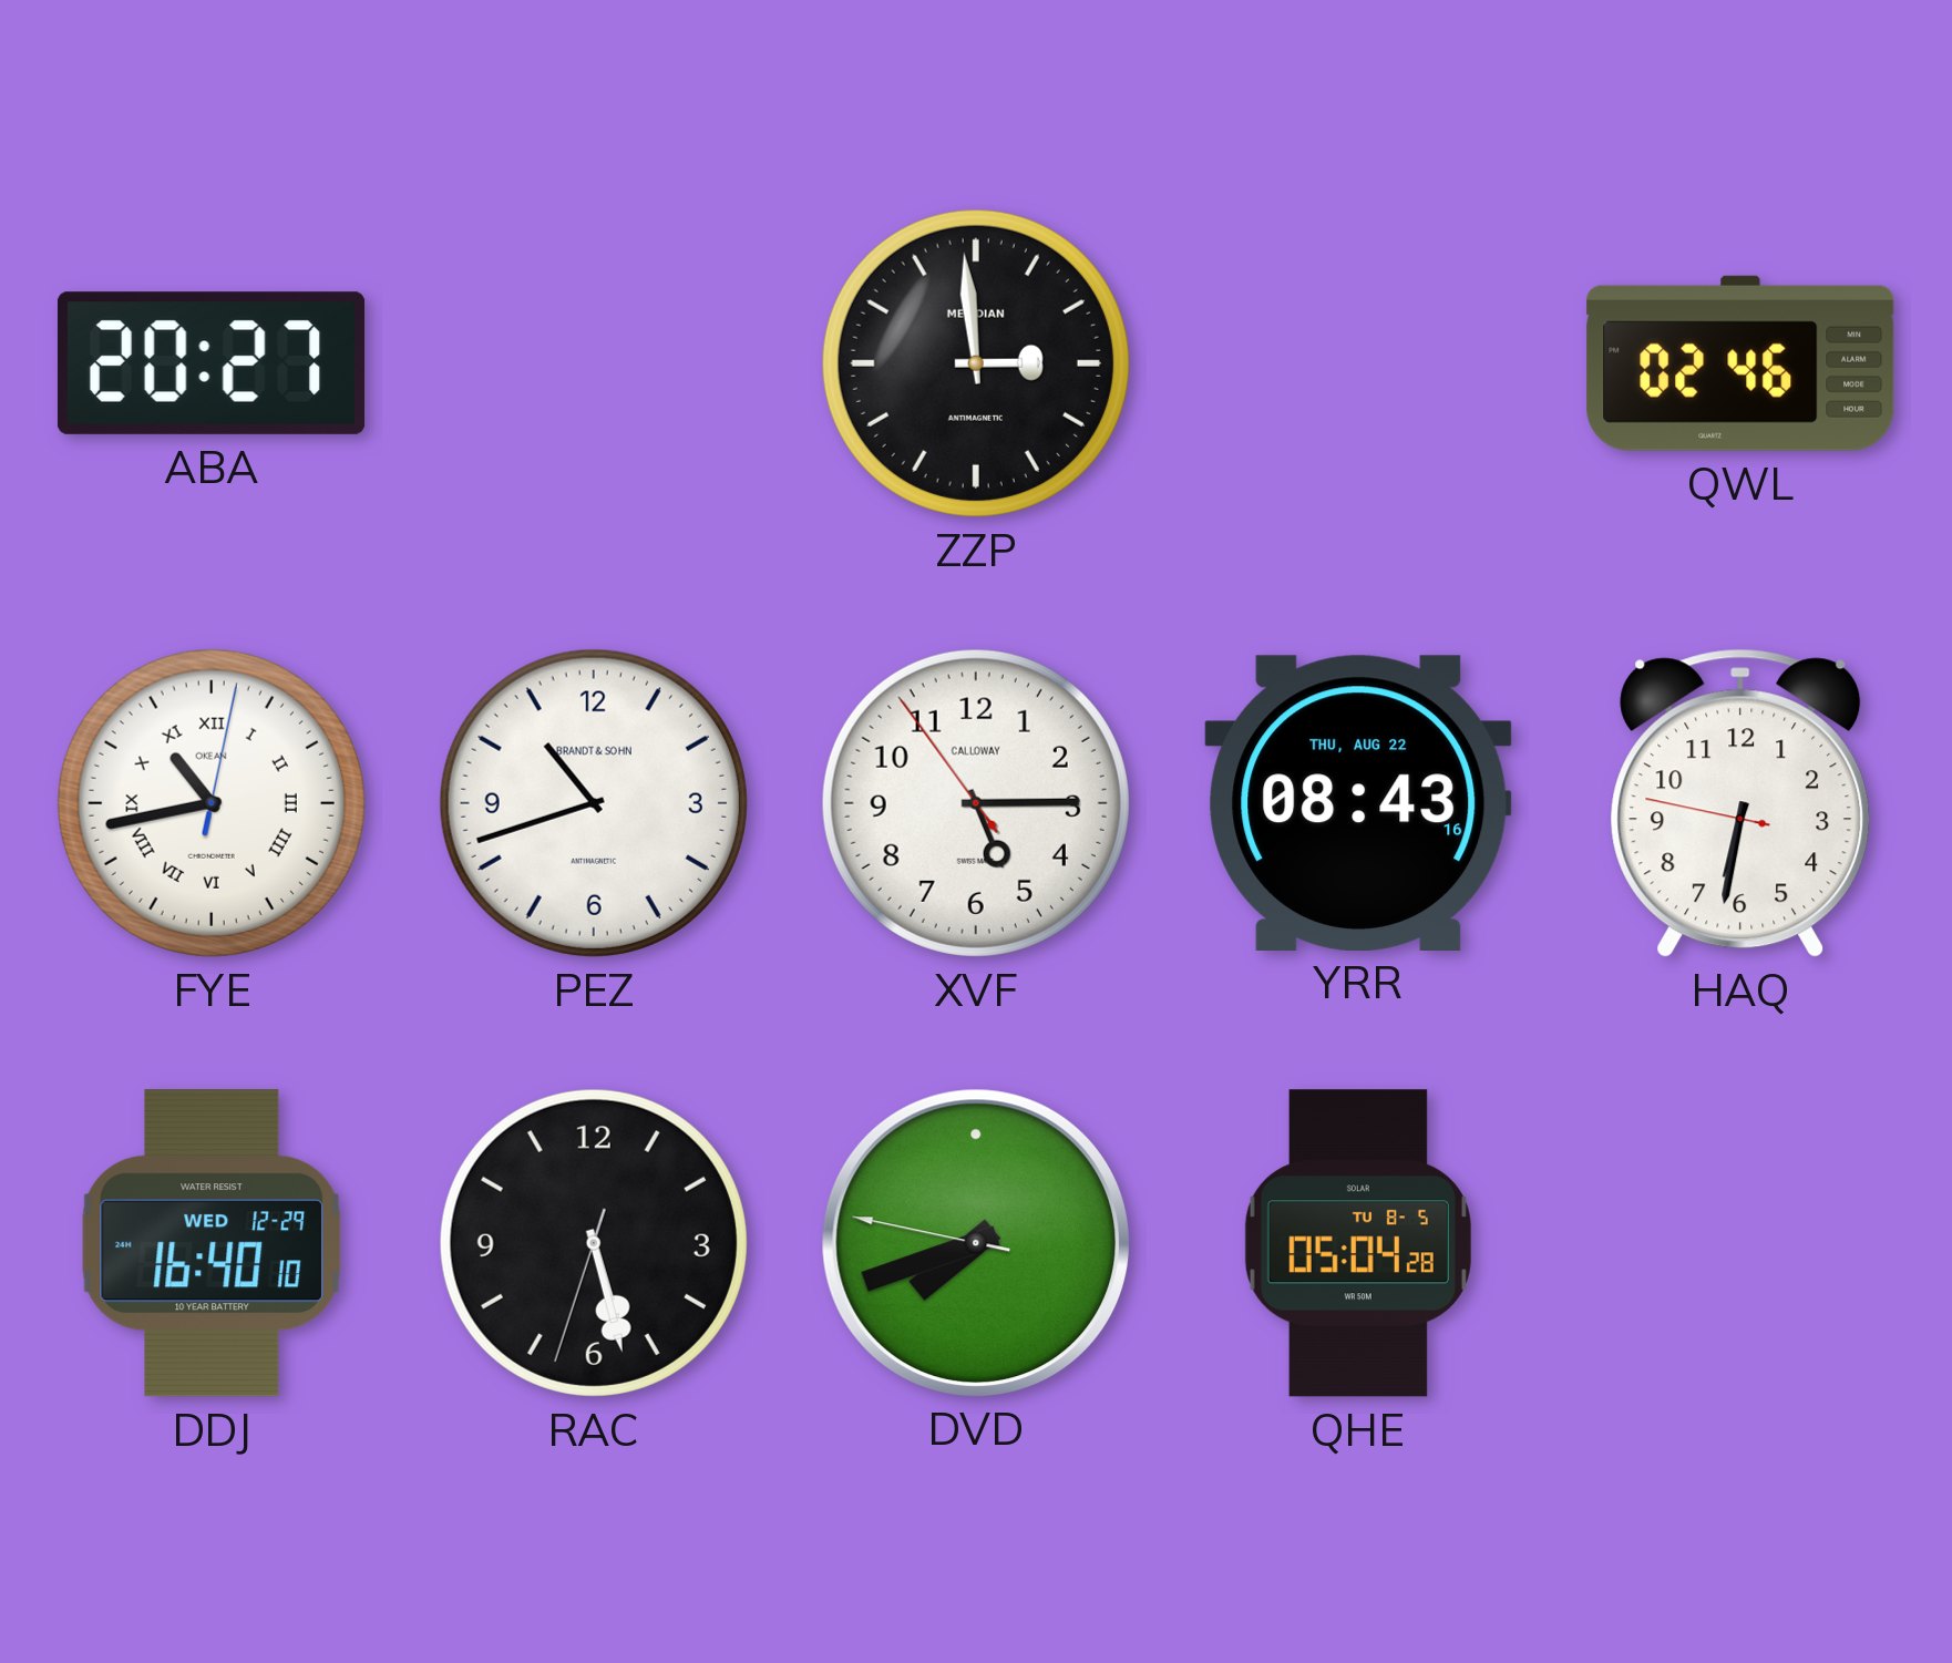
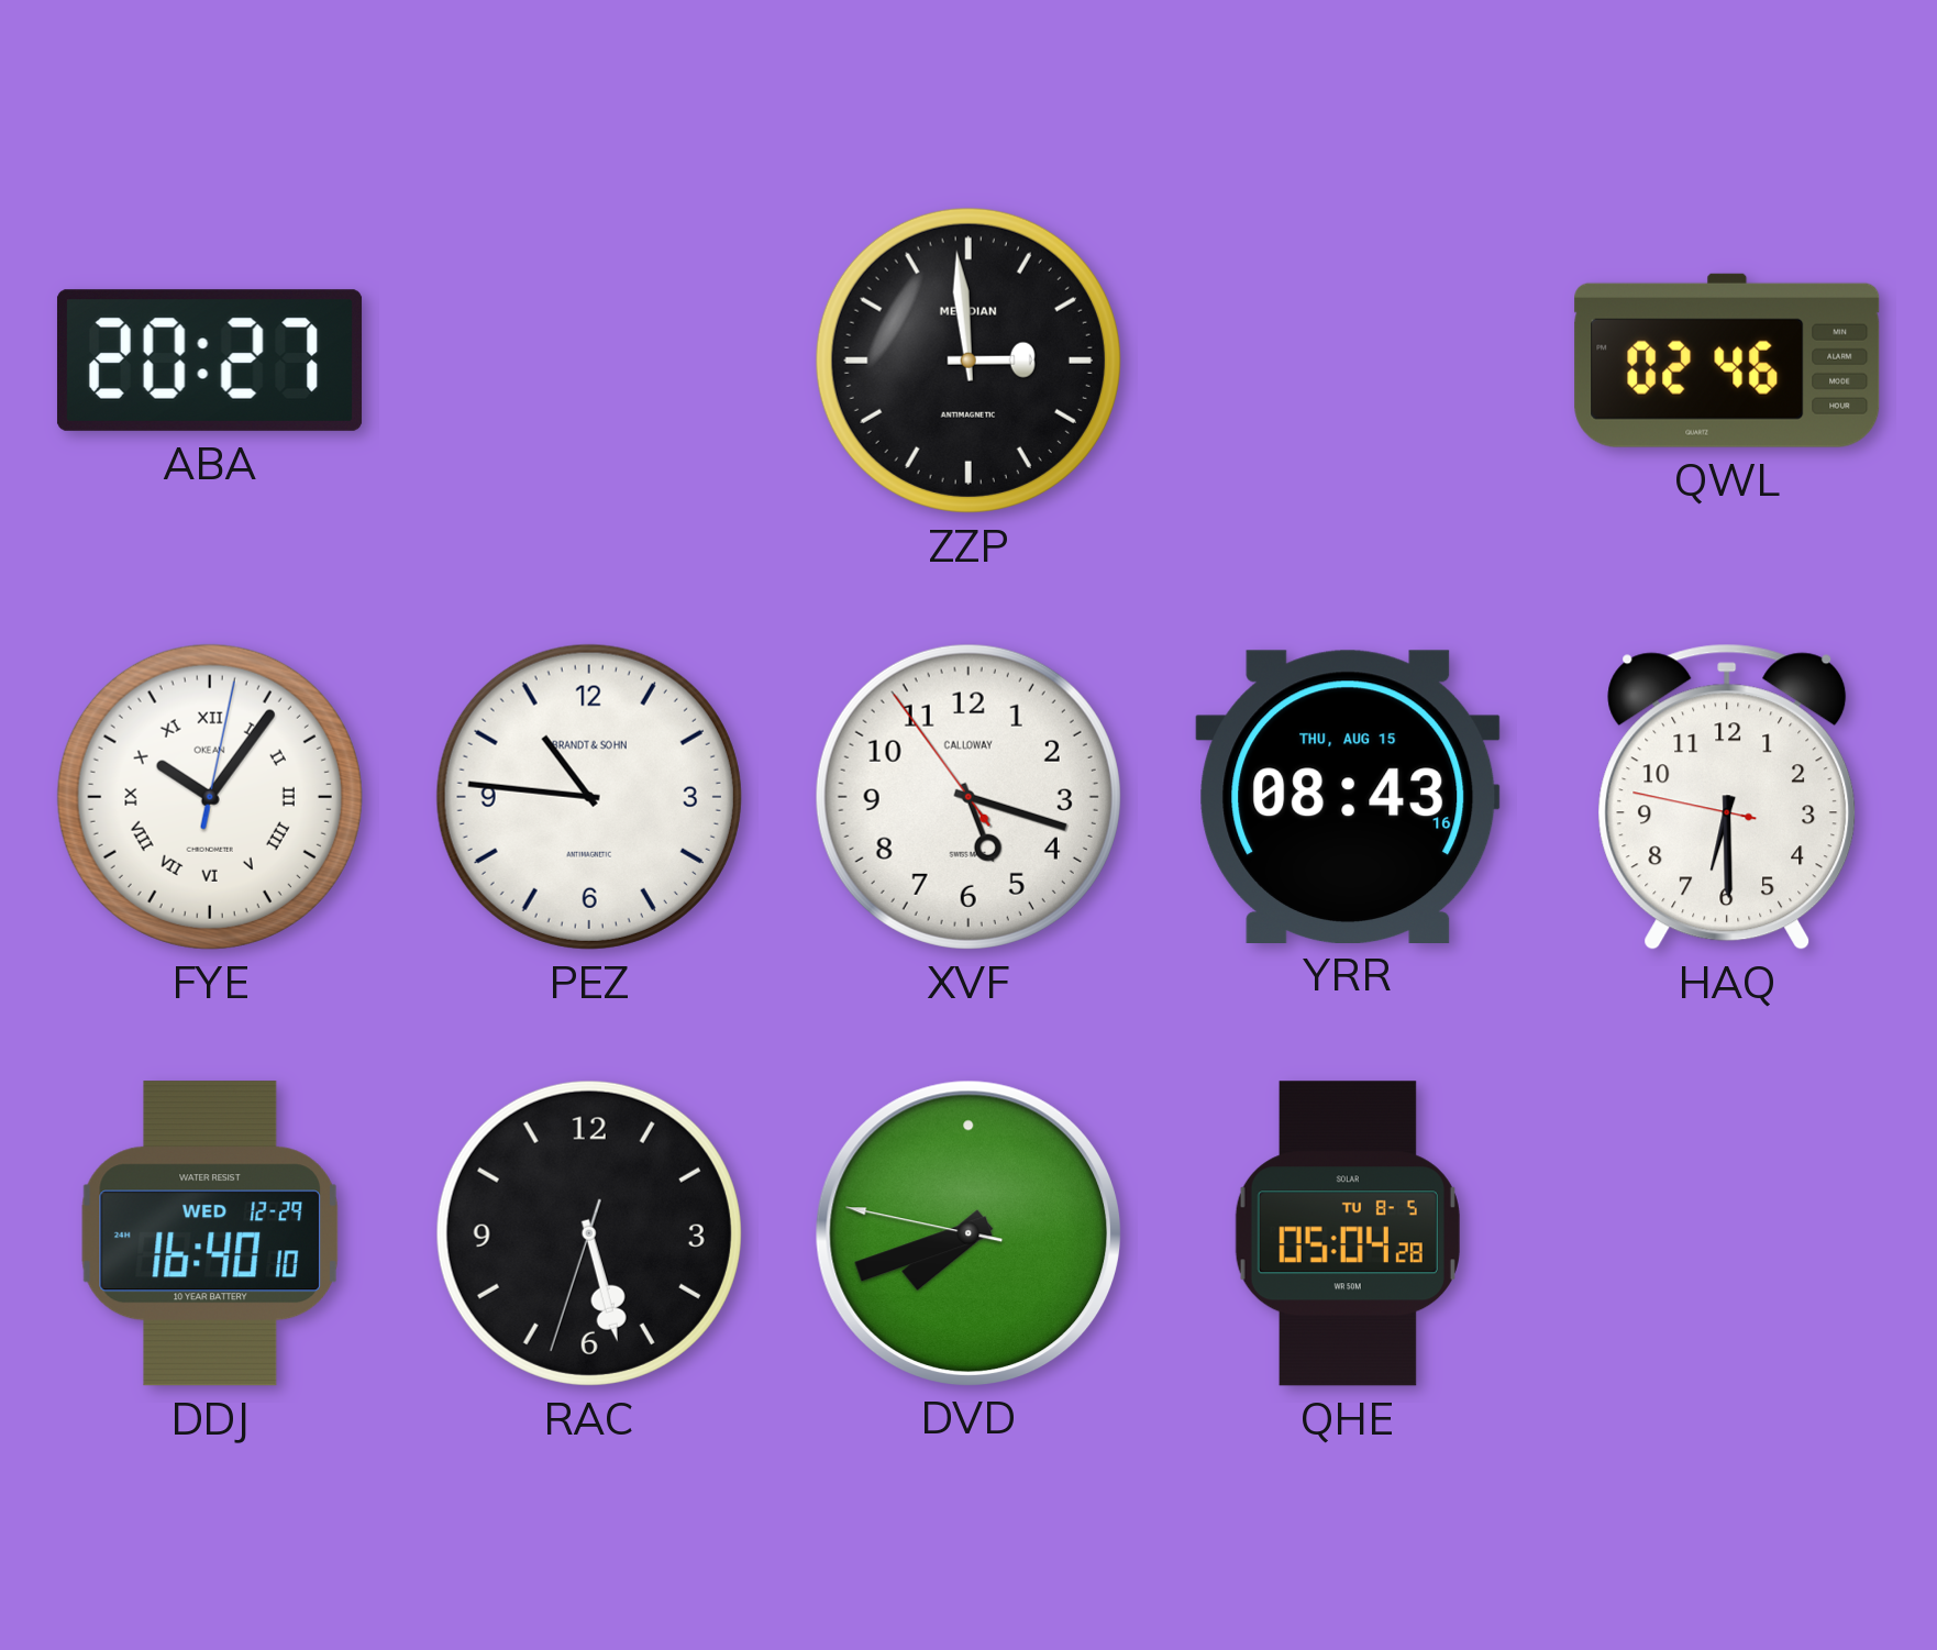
FYE: 10:43 -> 10:06
PEZ: 10:42 -> 10:46
XVF: 5:14 -> 5:17
YRR date: THU, AUG 22 -> THU, AUG 15
HAQ: 6:31 -> 6:29
